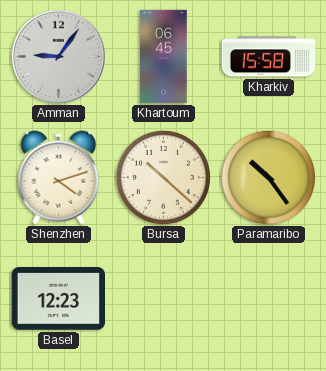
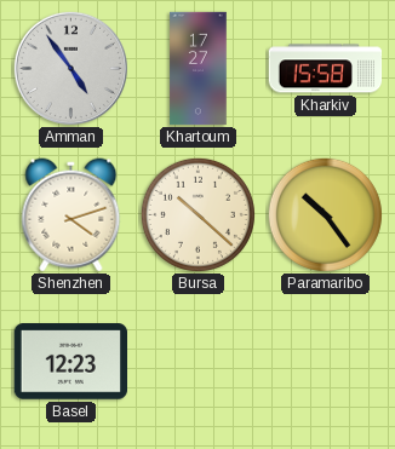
Amman: 9:06 -> 4:54
Khartoum: 06:45 -> 17:27
